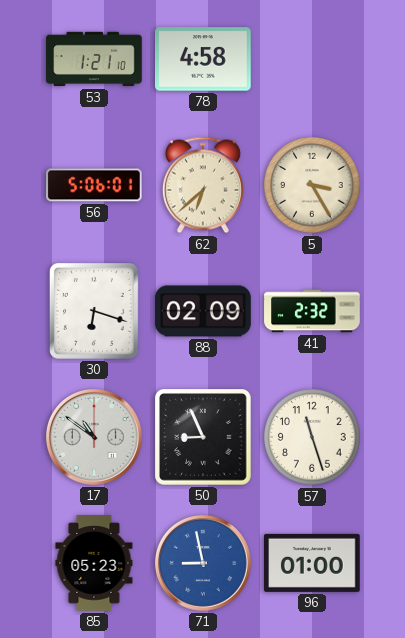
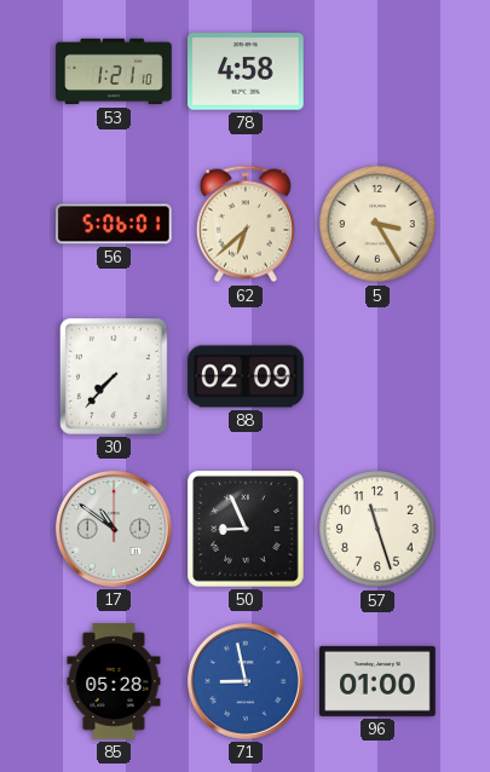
30: 6:18 -> 7:37
41: 2:32 -> none
85: 05:23 -> 05:28
